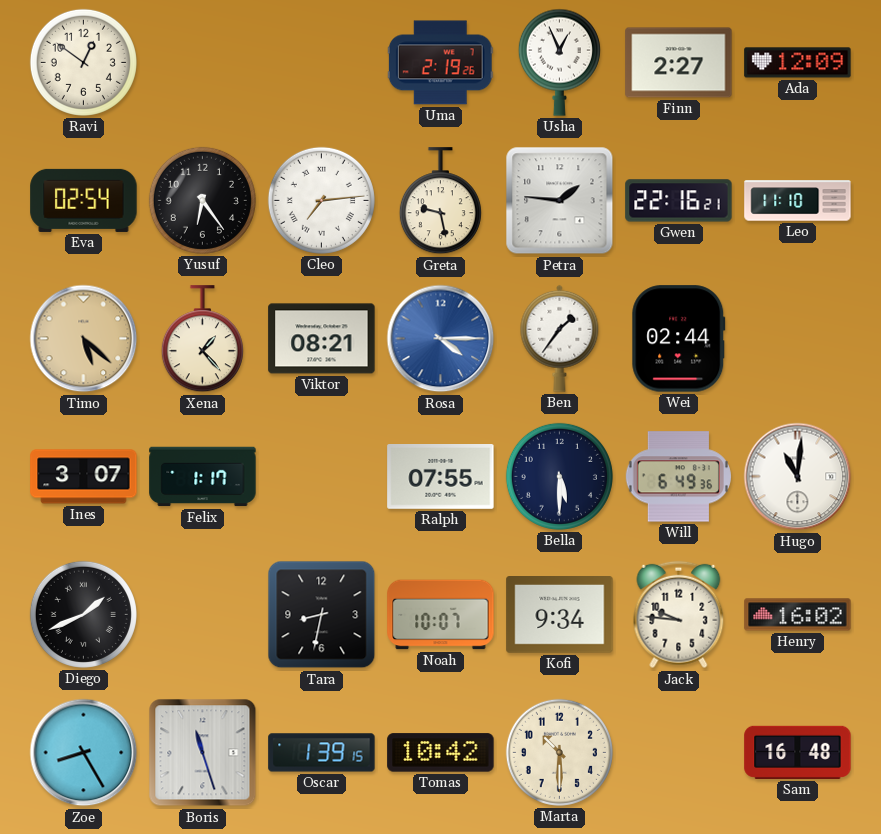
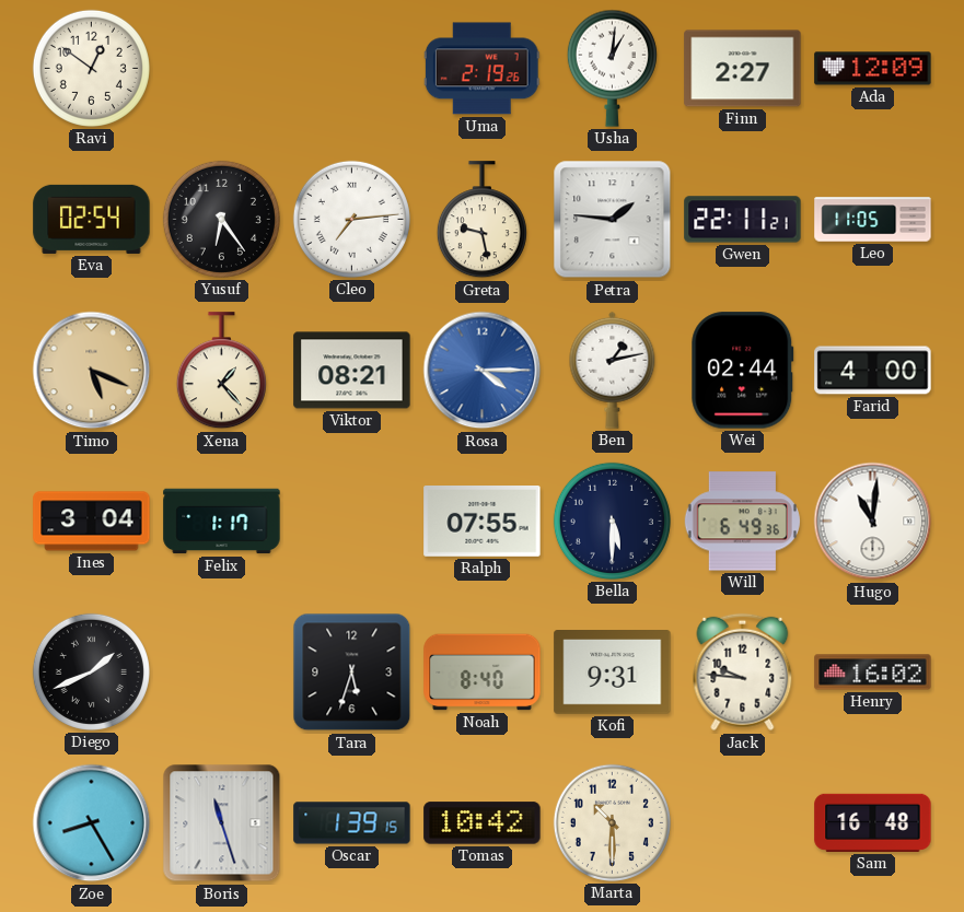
Usha: 12:56 -> 1:01
Gwen: 22:16 -> 22:11
Leo: 11:10 -> 11:05
Timo: 5:22 -> 5:19
Ben: 1:36 -> 1:13
Farid: none -> 4:00
Ines: 3:07 -> 3:04
Tara: 8:32 -> 5:33
Noah: 10:07 -> 8:40
Kofi: 9:34 -> 9:31
